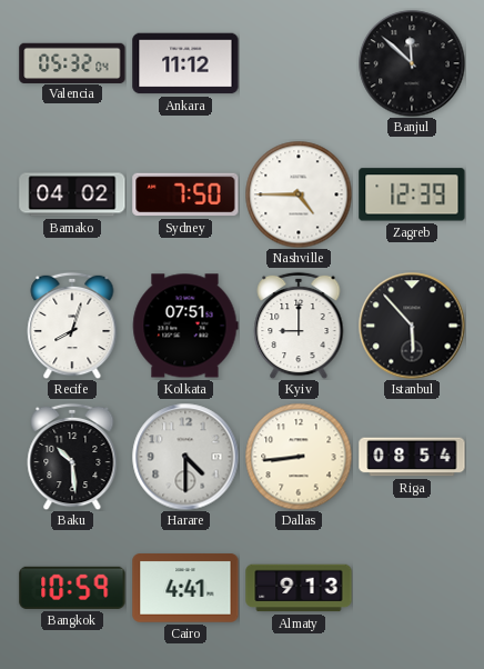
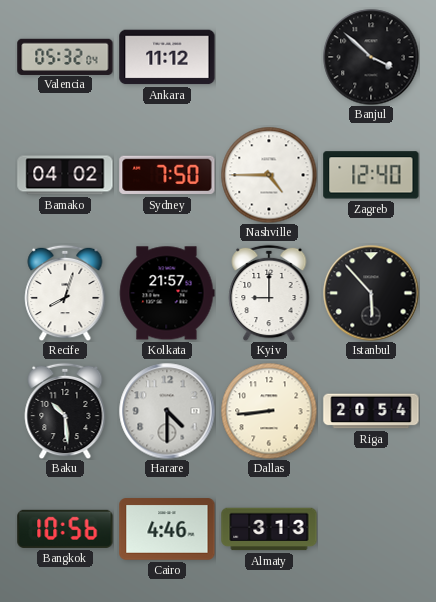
Banjul: 11:52 -> 3:52
Zagreb: 12:39 -> 12:40
Kolkata: 07:51 -> 21:57
Riga: 08:54 -> 20:54
Bangkok: 10:59 -> 10:56
Cairo: 4:41 -> 4:46
Almaty: 9:13 -> 3:13
